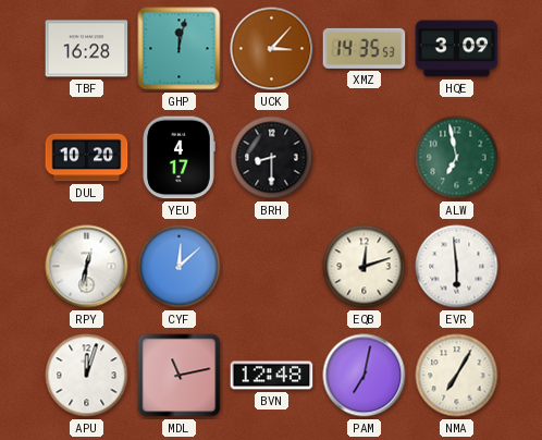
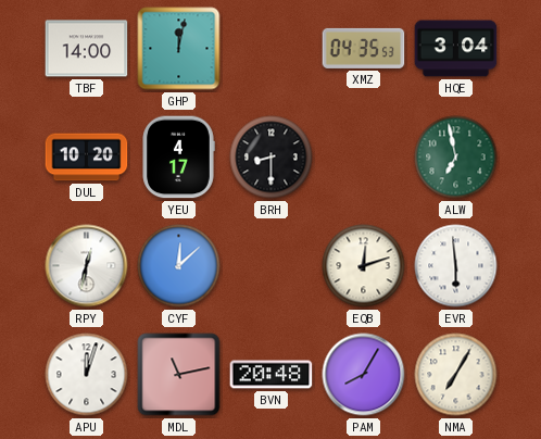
TBF: 16:28 -> 14:00
UCK: 3:07 -> none
XMZ: 14:35 -> 04:35
HQE: 3:09 -> 3:04
BVN: 12:48 -> 20:48
PAM: 7:02 -> 8:05
